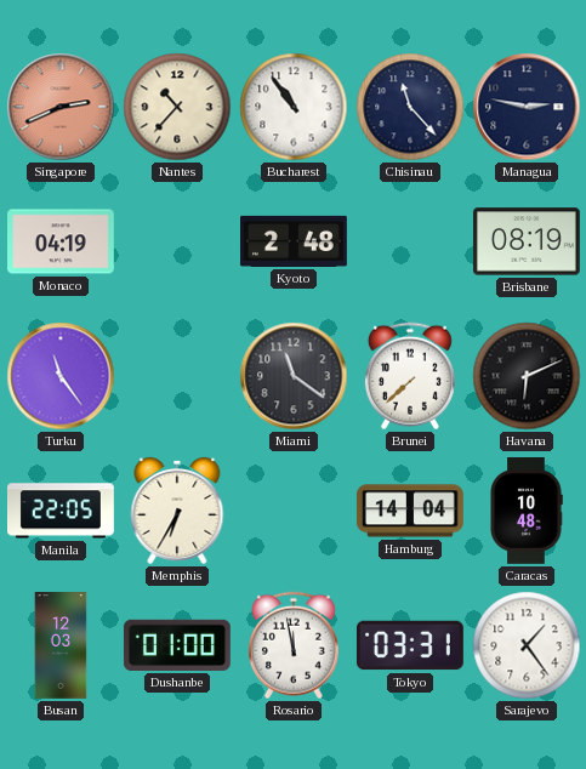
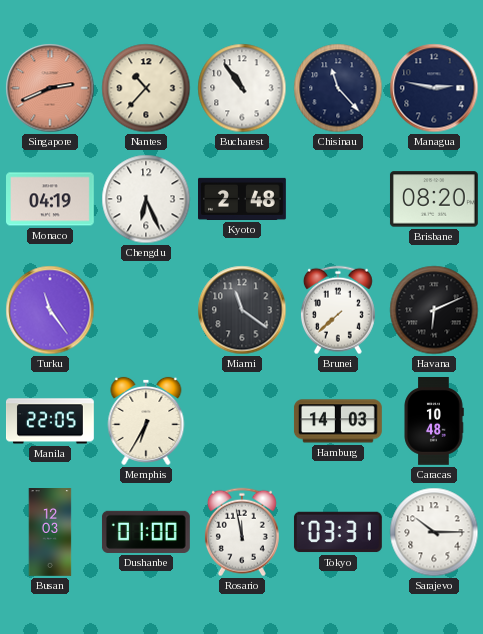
Chengdu: none -> 6:26
Brisbane: 08:19 -> 08:20
Hamburg: 14:04 -> 14:03
Sarajevo: 1:24 -> 10:15
